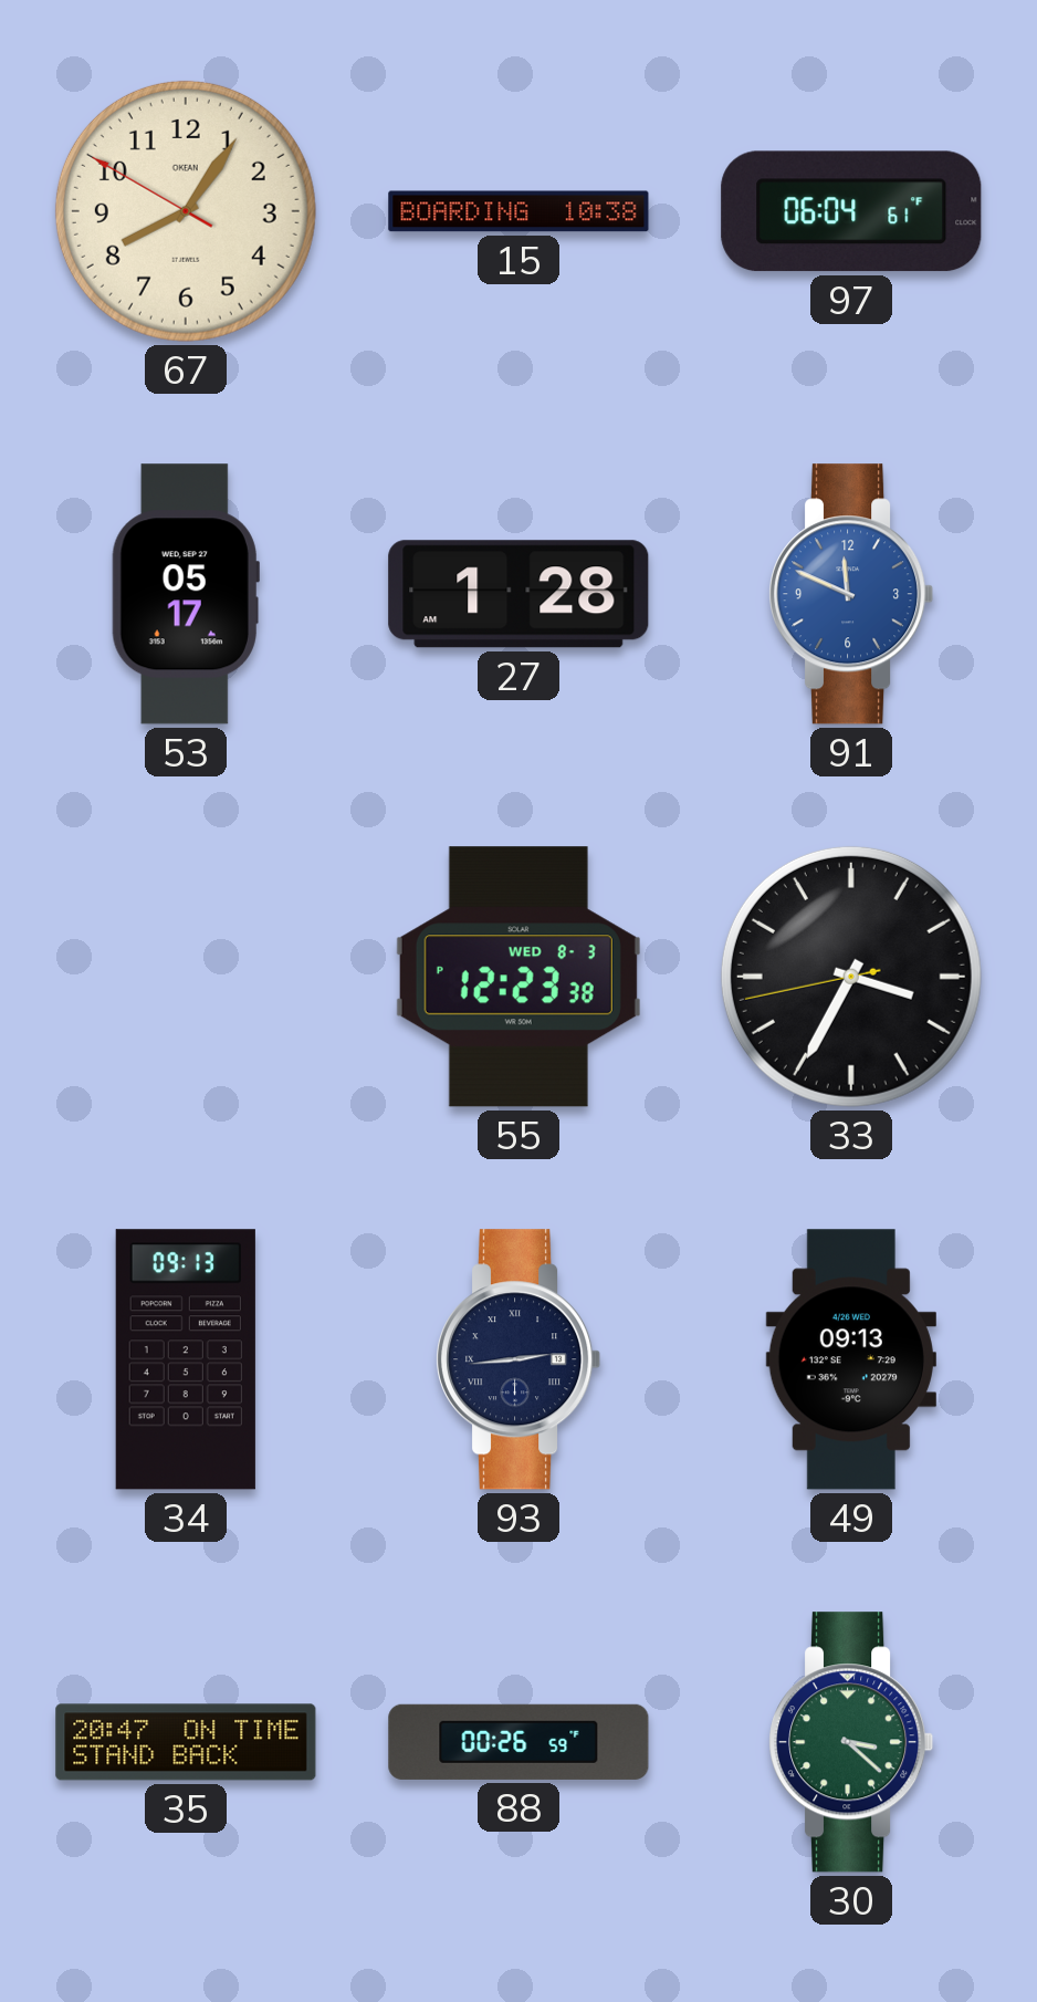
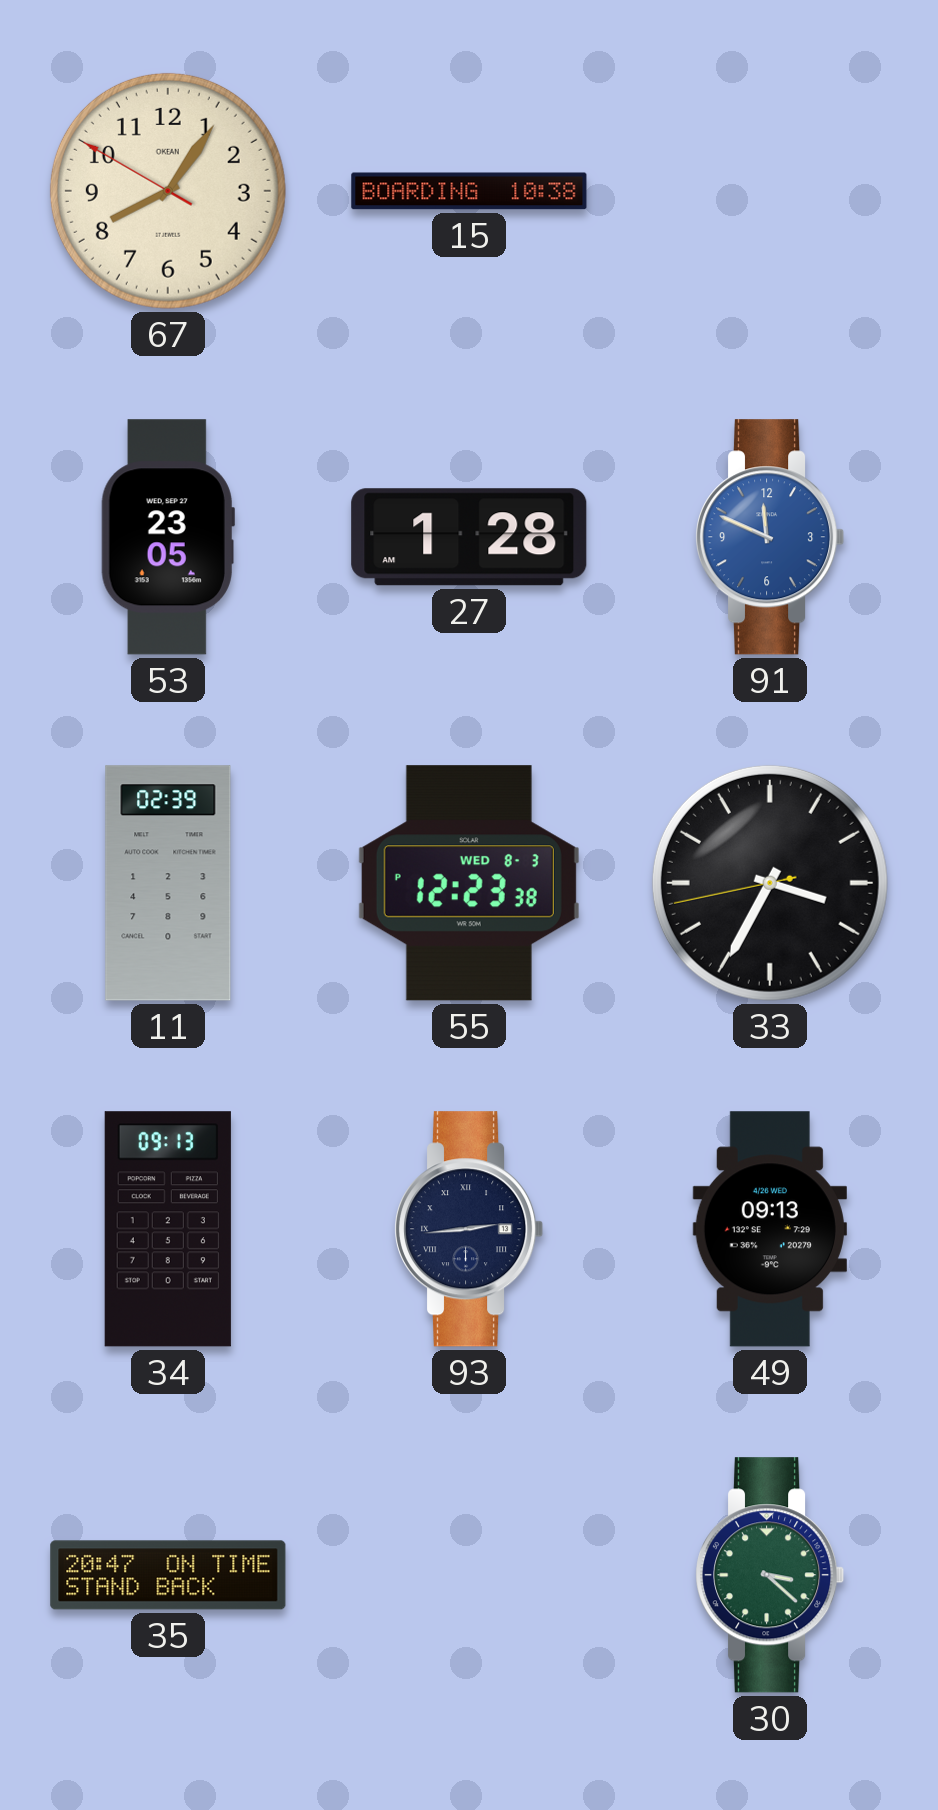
97: 06:04 -> none
53: 05:17 -> 23:05
11: none -> 02:39
88: 00:26 -> none
